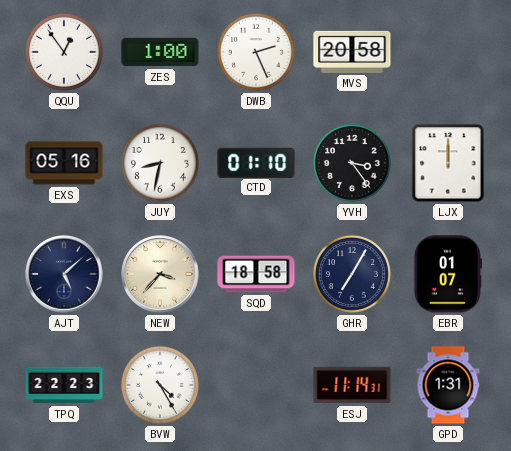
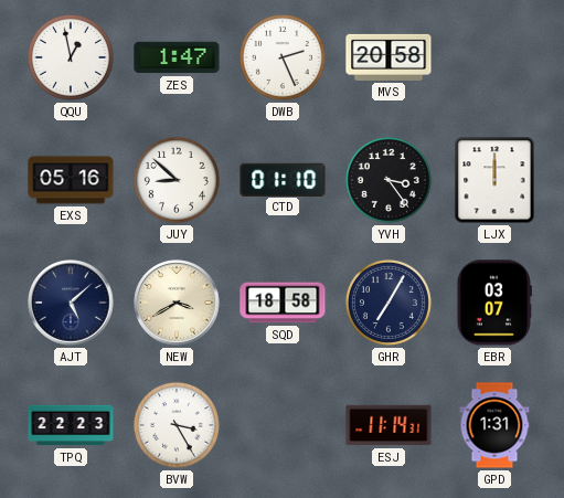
QQU: 12:54 -> 12:58
ZES: 1:00 -> 1:47
JUY: 8:32 -> 8:52
NEW: 3:37 -> 3:40
EBR: 01:07 -> 03:07
BVW: 4:25 -> 3:25
